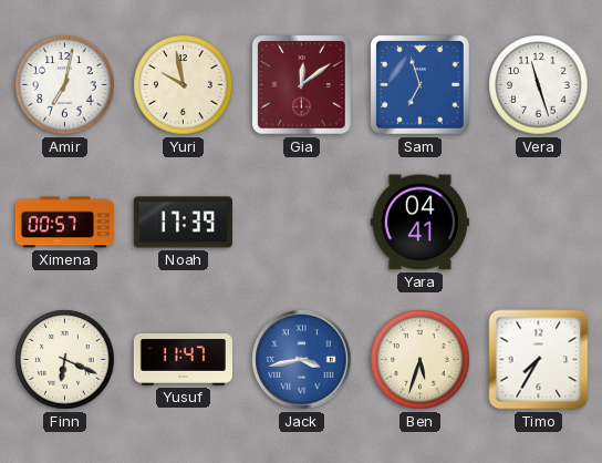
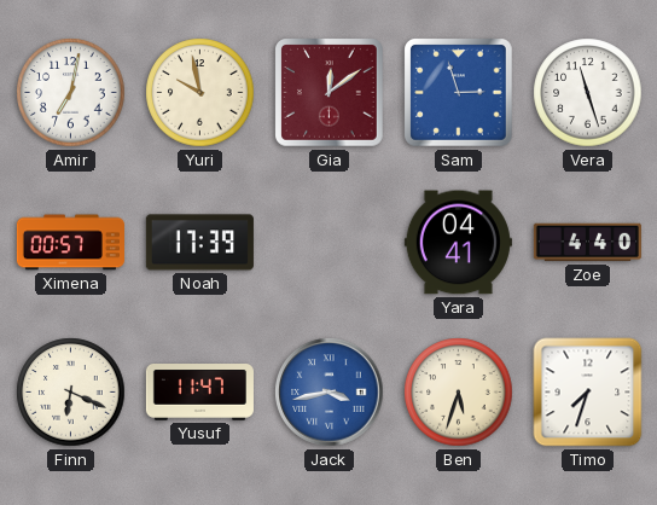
Sam: 6:57 -> 2:57
Zoe: none -> 4:40
Timo: 7:35 -> 7:33
